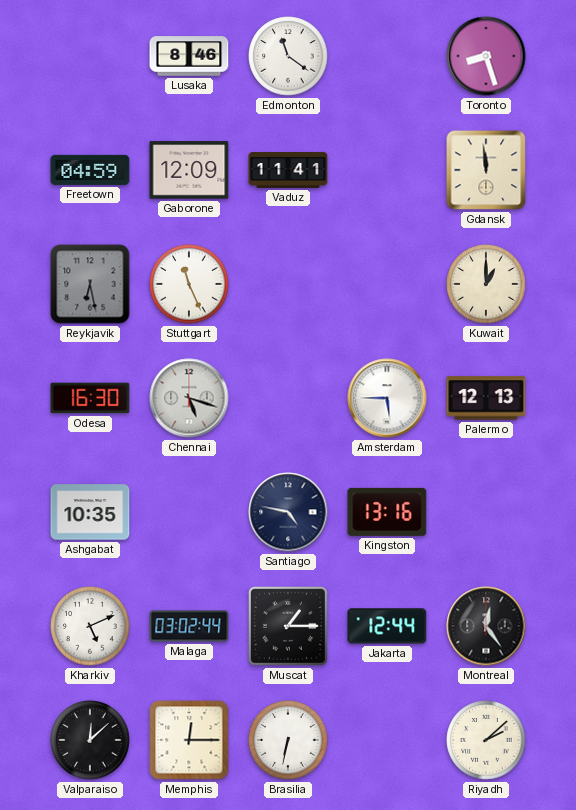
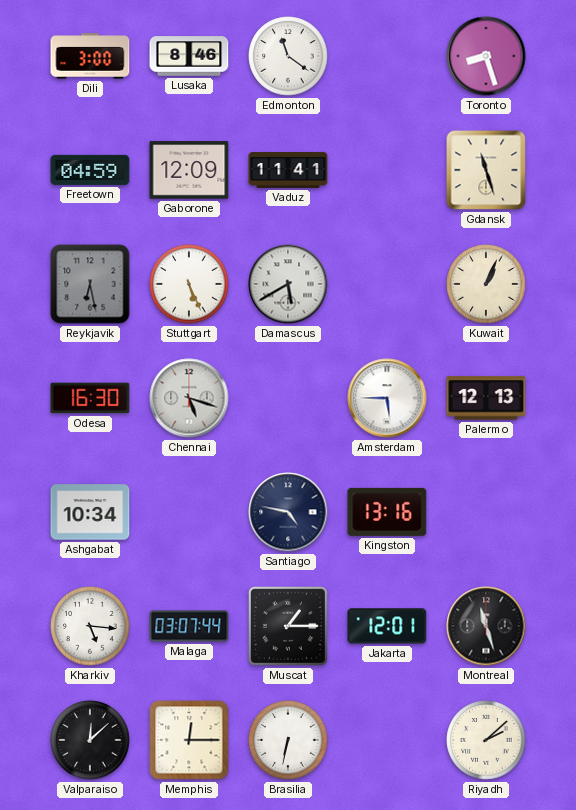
Dili: none -> 3:00
Gdansk: 11:59 -> 11:27
Stuttgart: 11:26 -> 5:26
Damascus: none -> 5:40
Kuwait: 1:00 -> 1:04
Ashgabat: 10:35 -> 10:34
Kharkiv: 5:11 -> 5:16
Malaga: 03:02 -> 03:07
Jakarta: 12:44 -> 12:01
Montreal: 12:24 -> 11:27
